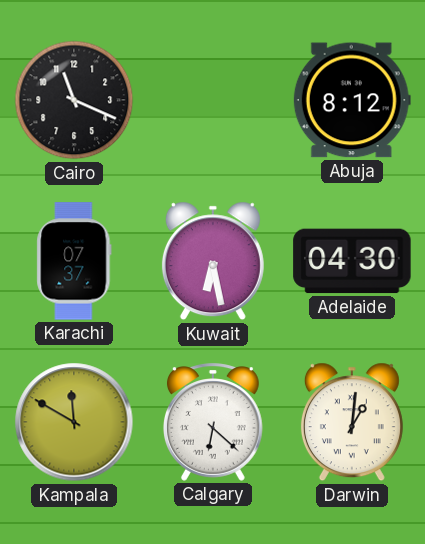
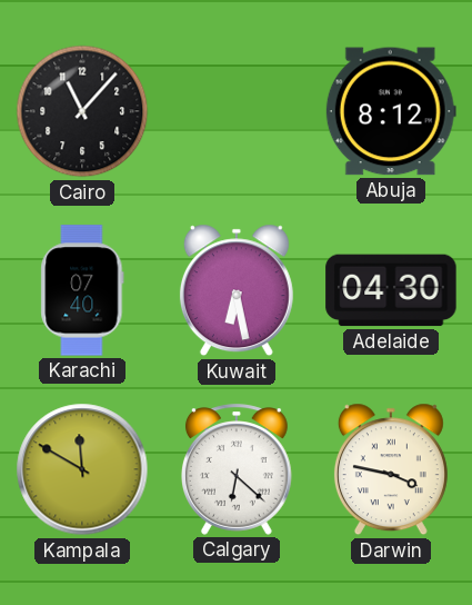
Cairo: 11:19 -> 11:07
Karachi: 07:37 -> 07:40
Darwin: 1:01 -> 3:47
